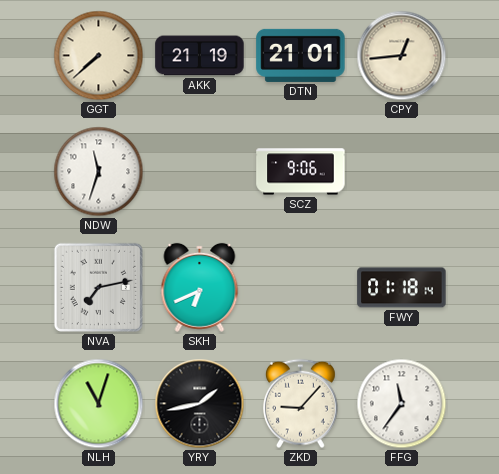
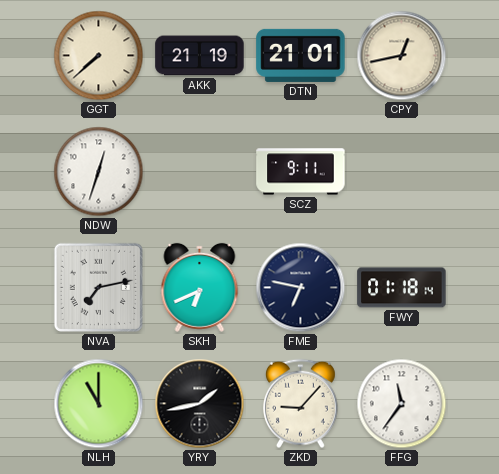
CPY: 12:44 -> 12:43
NDW: 11:33 -> 12:33
SCZ: 9:06 -> 9:11
FME: none -> 6:47
NLH: 11:03 -> 11:00
